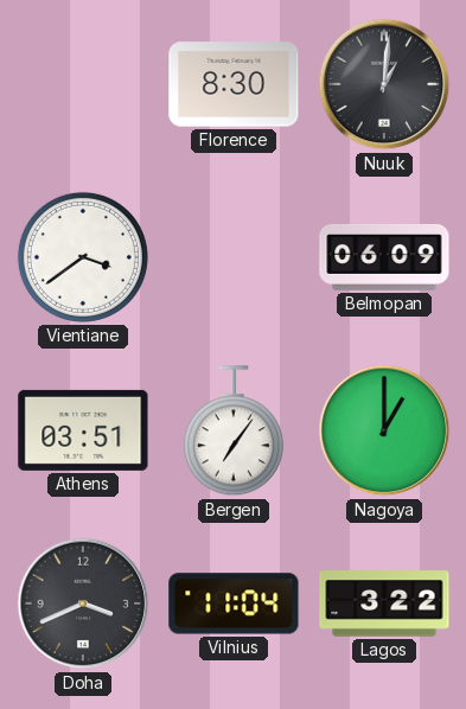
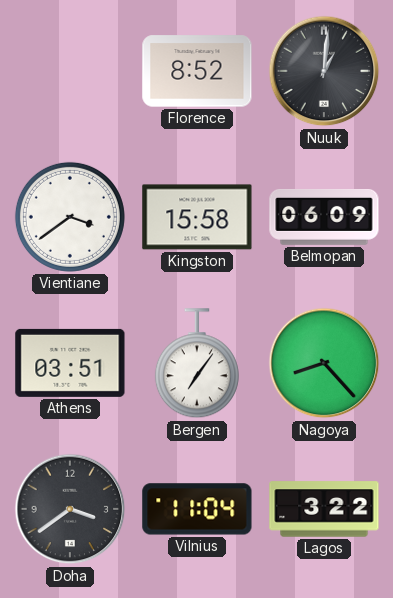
Florence: 8:30 -> 8:52
Kingston: none -> 15:58
Nagoya: 1:00 -> 8:23
Doha: 3:41 -> 3:39
